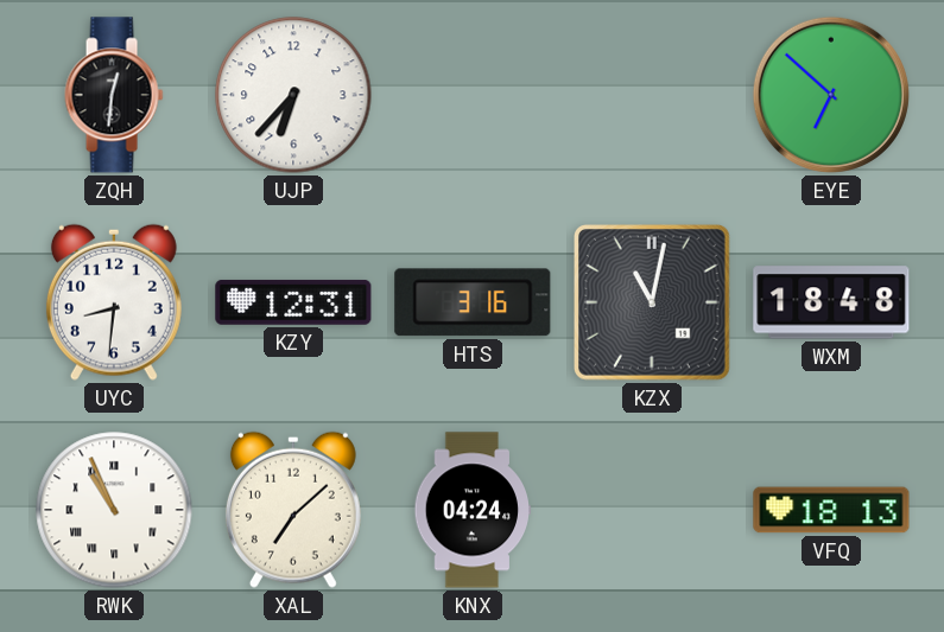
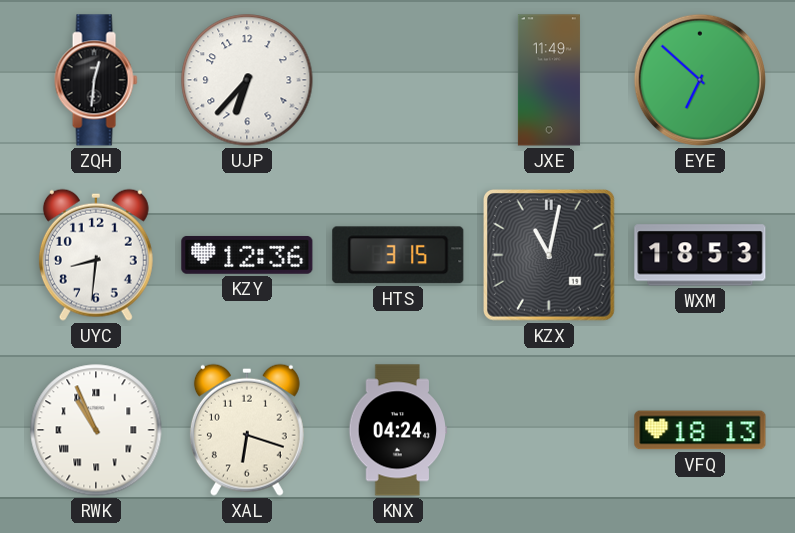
JXE: none -> 11:49
KZY: 12:31 -> 12:36
HTS: 3:16 -> 3:15
WXM: 18:48 -> 18:53
XAL: 7:08 -> 6:18
